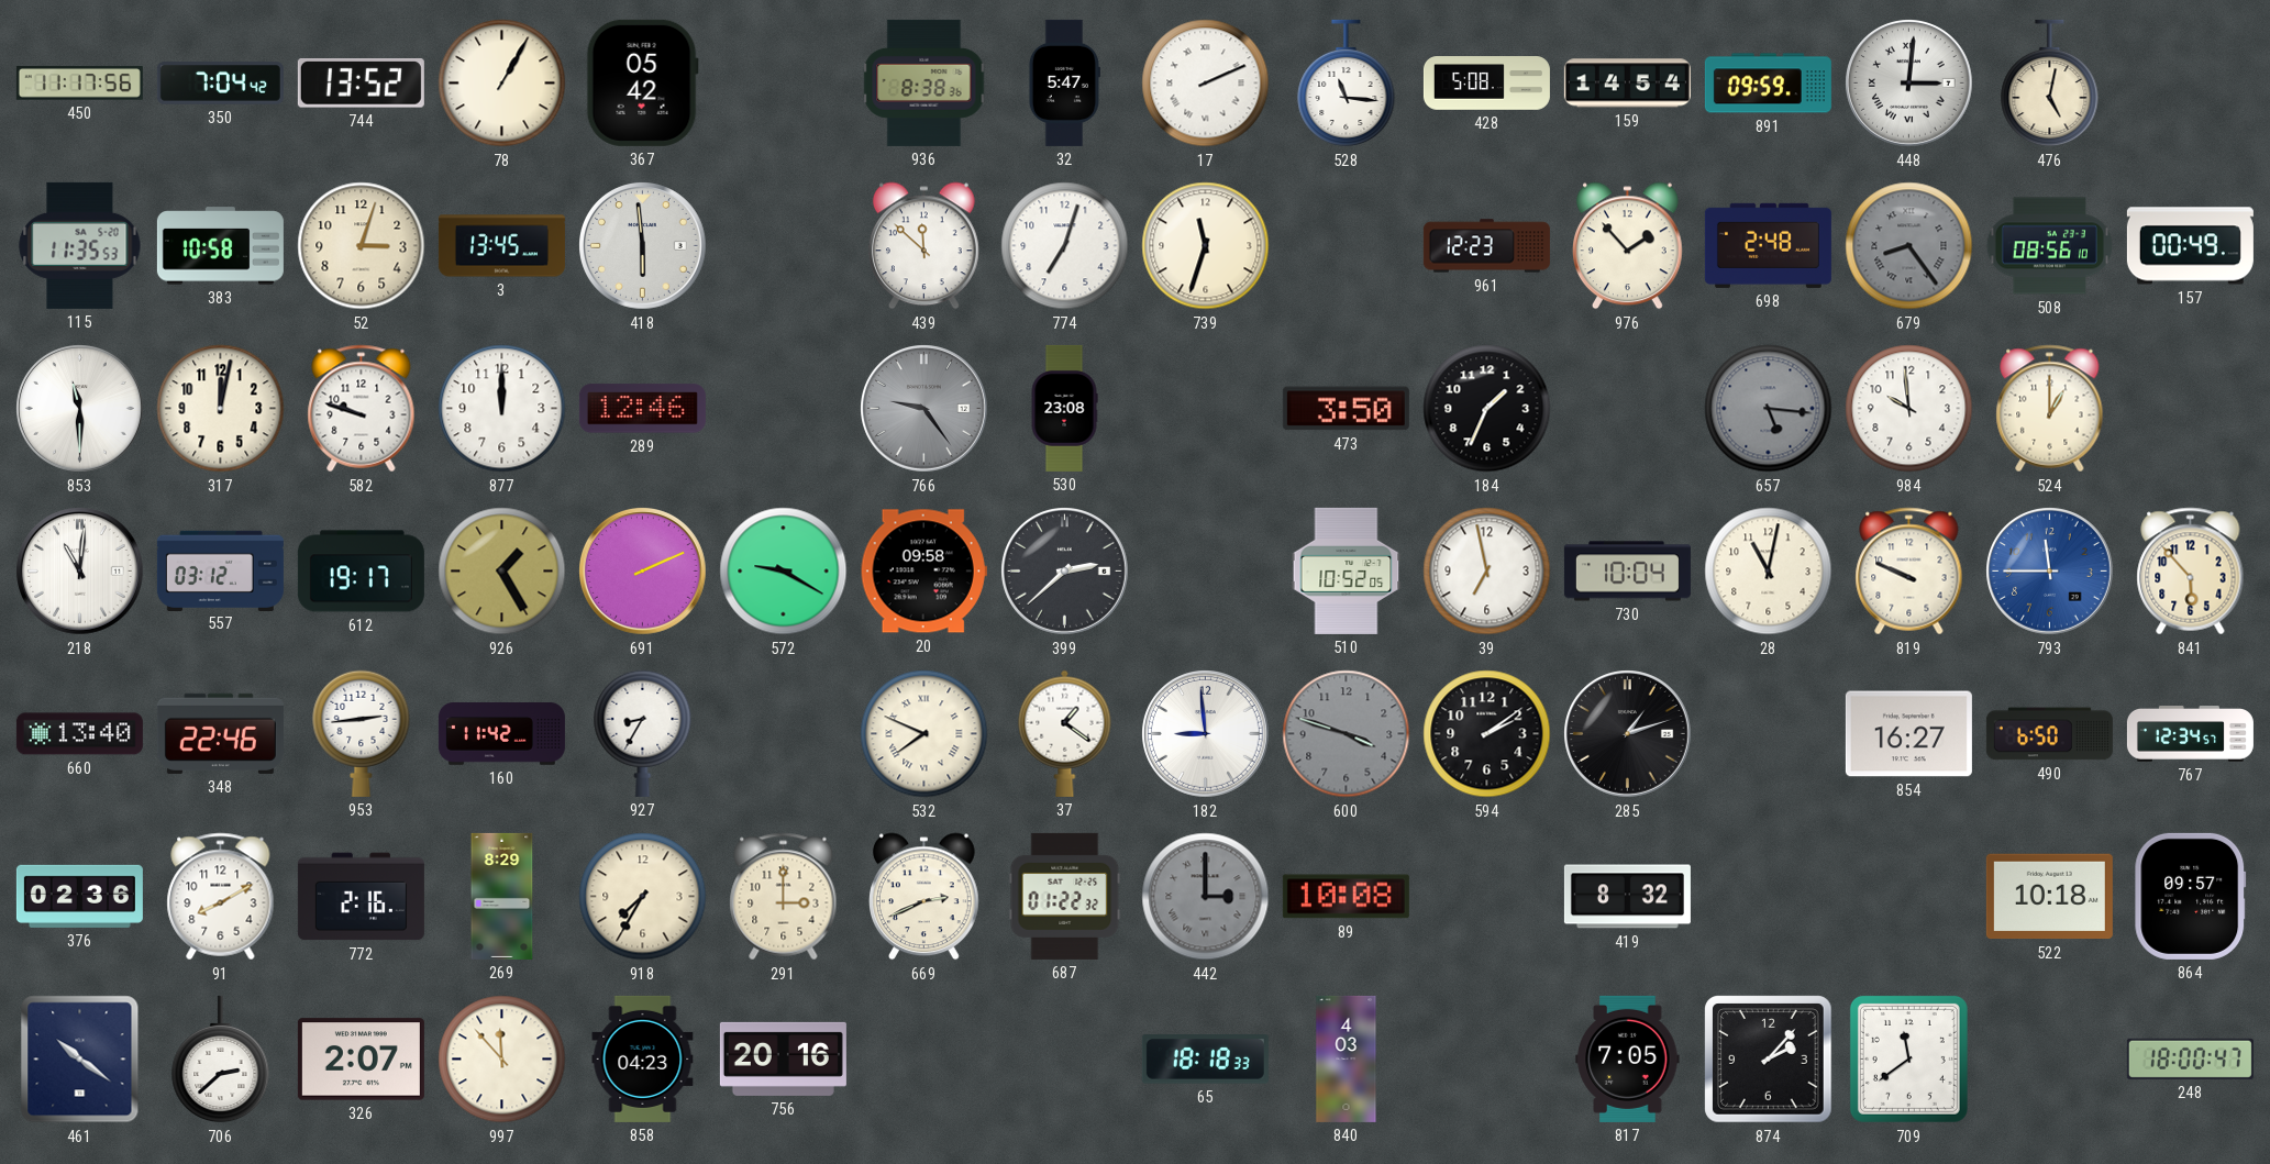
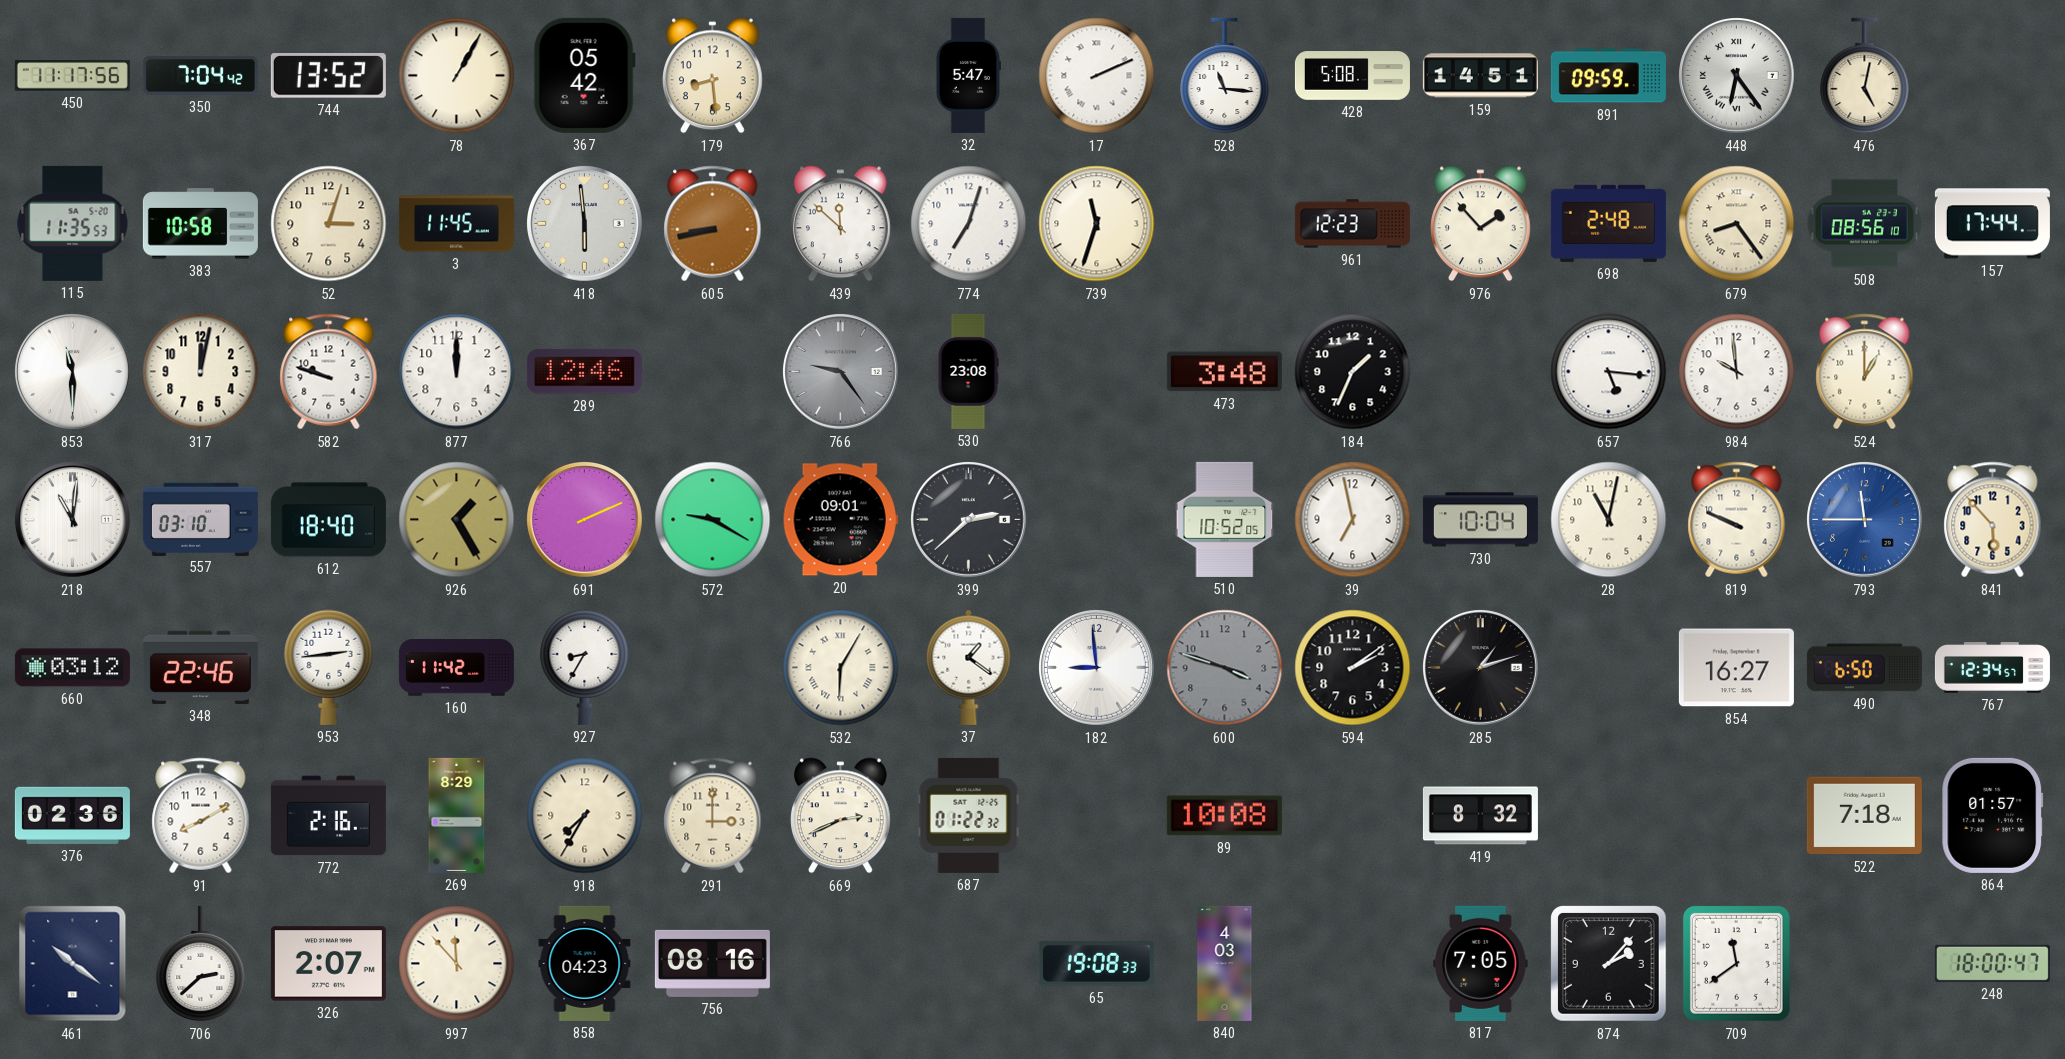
179: none -> 8:29
936: 8:38 -> none
159: 14:54 -> 14:51
448: 3:01 -> 6:24
3: 13:45 -> 11:45
605: none -> 8:43
679 dial: grey -> cream
157: 00:49 -> 17:44
473: 3:50 -> 3:48
657 dial: grey -> white
557: 03:12 -> 03:10
612: 19:17 -> 18:40
20: 09:58 -> 09:01
660: 13:40 -> 03:12
532: 7:49 -> 6:05
442: 3:00 -> none
522: 10:18 -> 7:18
864: 09:57 -> 01:57
756: 20:16 -> 08:16
65: 18:18 -> 19:08
